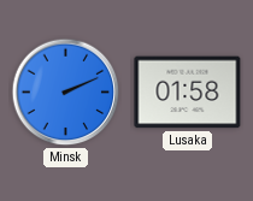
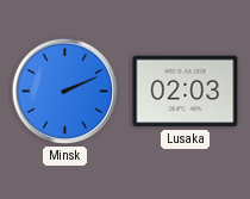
Lusaka: 01:58 -> 02:03
